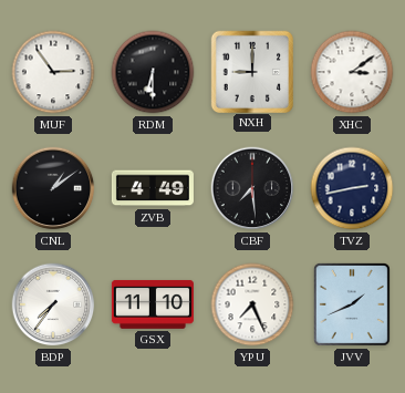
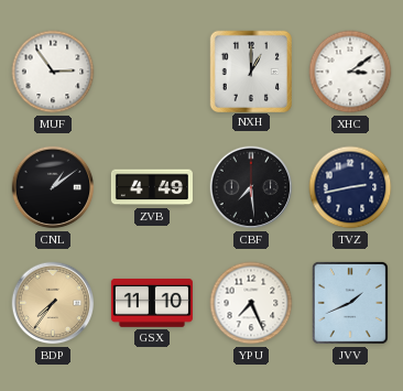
RDM: 6:30 -> none
NXH: 9:00 -> 1:00
BDP dial: white -> champagne
